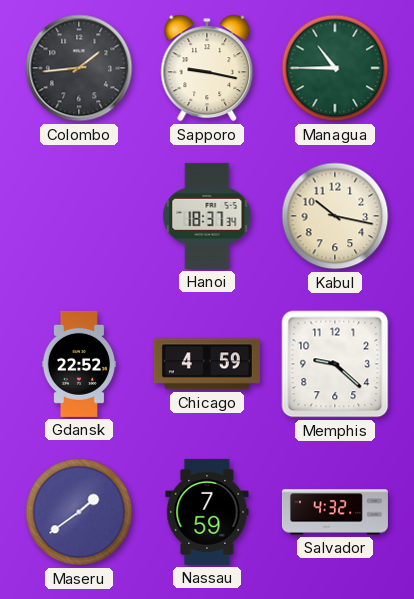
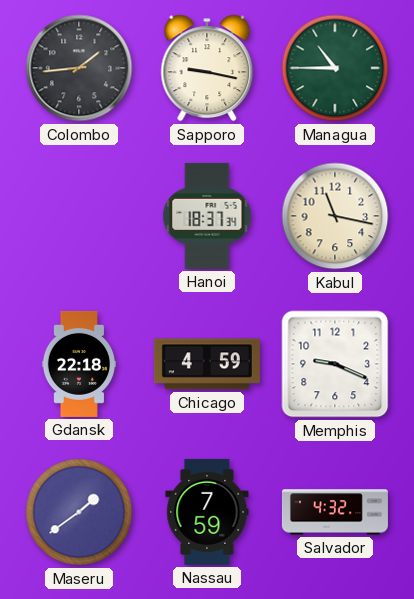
Kabul: 10:17 -> 11:17
Gdansk: 22:52 -> 22:18
Memphis: 9:22 -> 9:19
